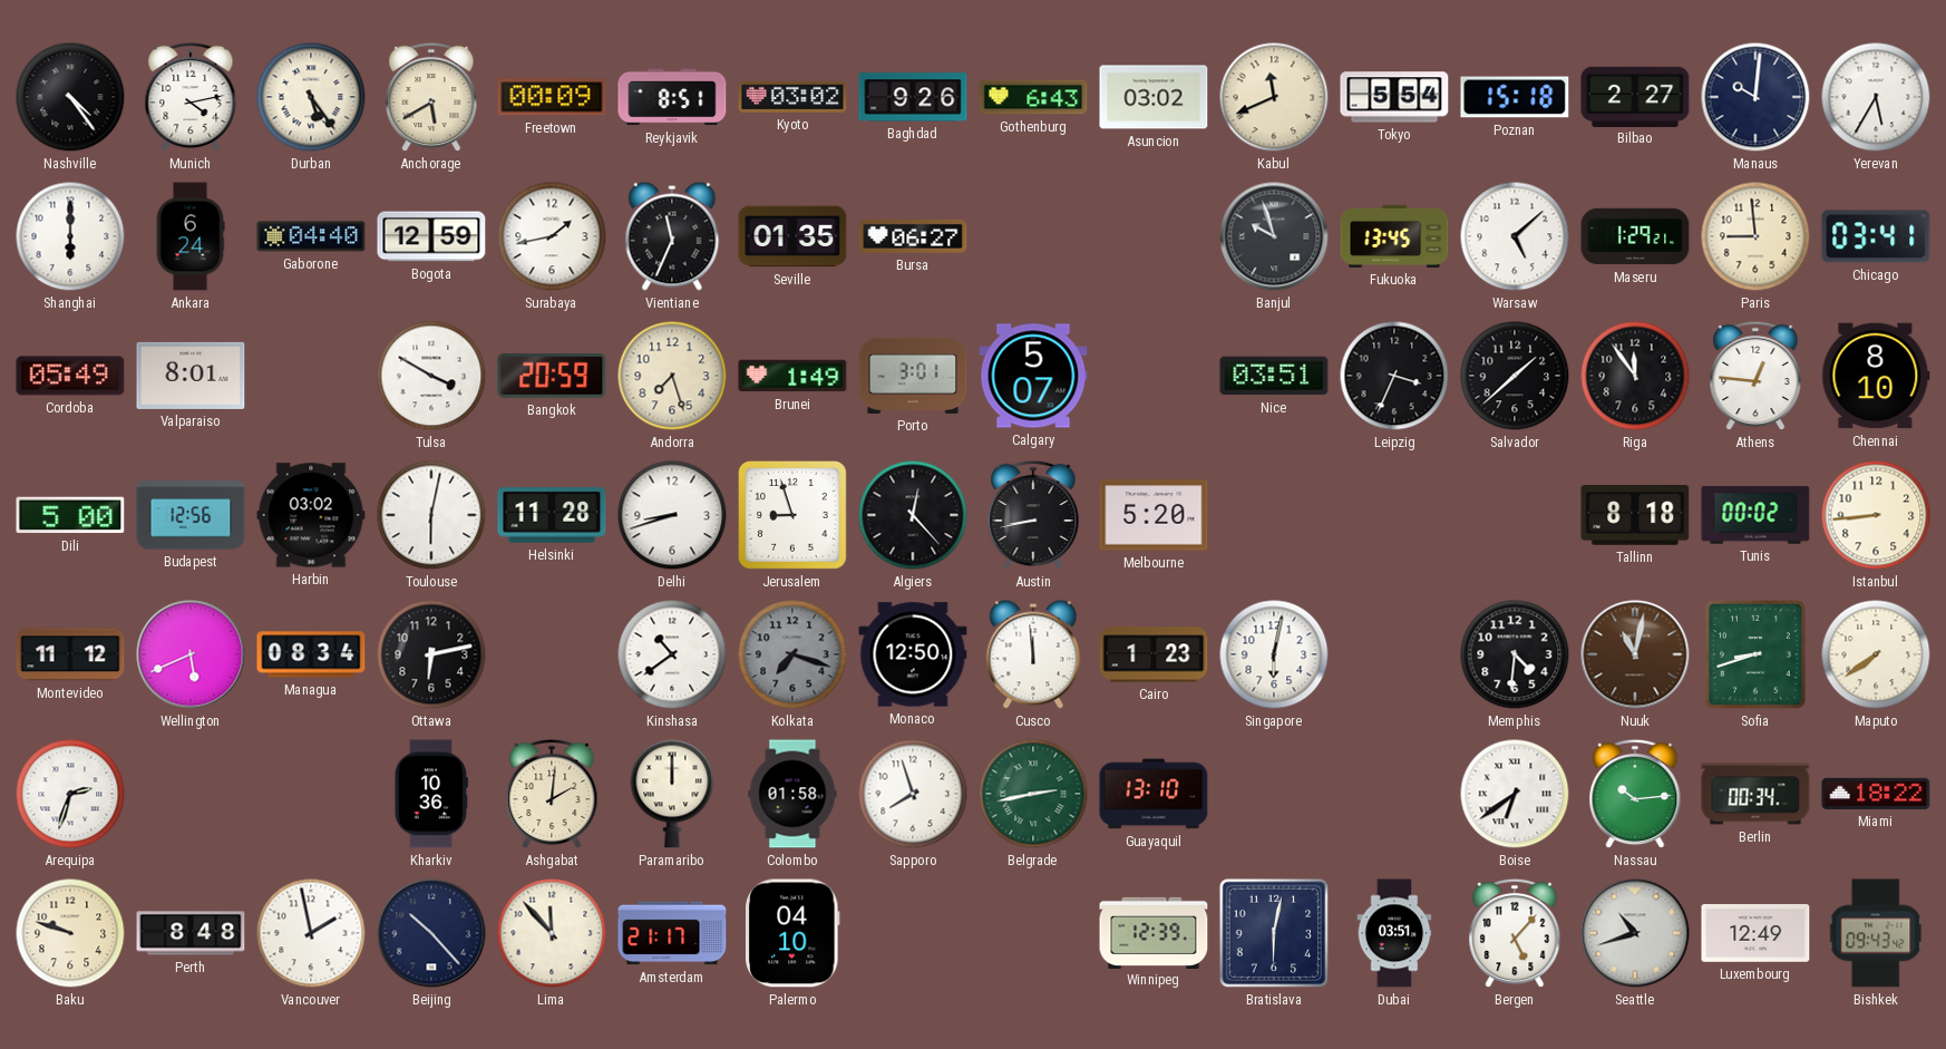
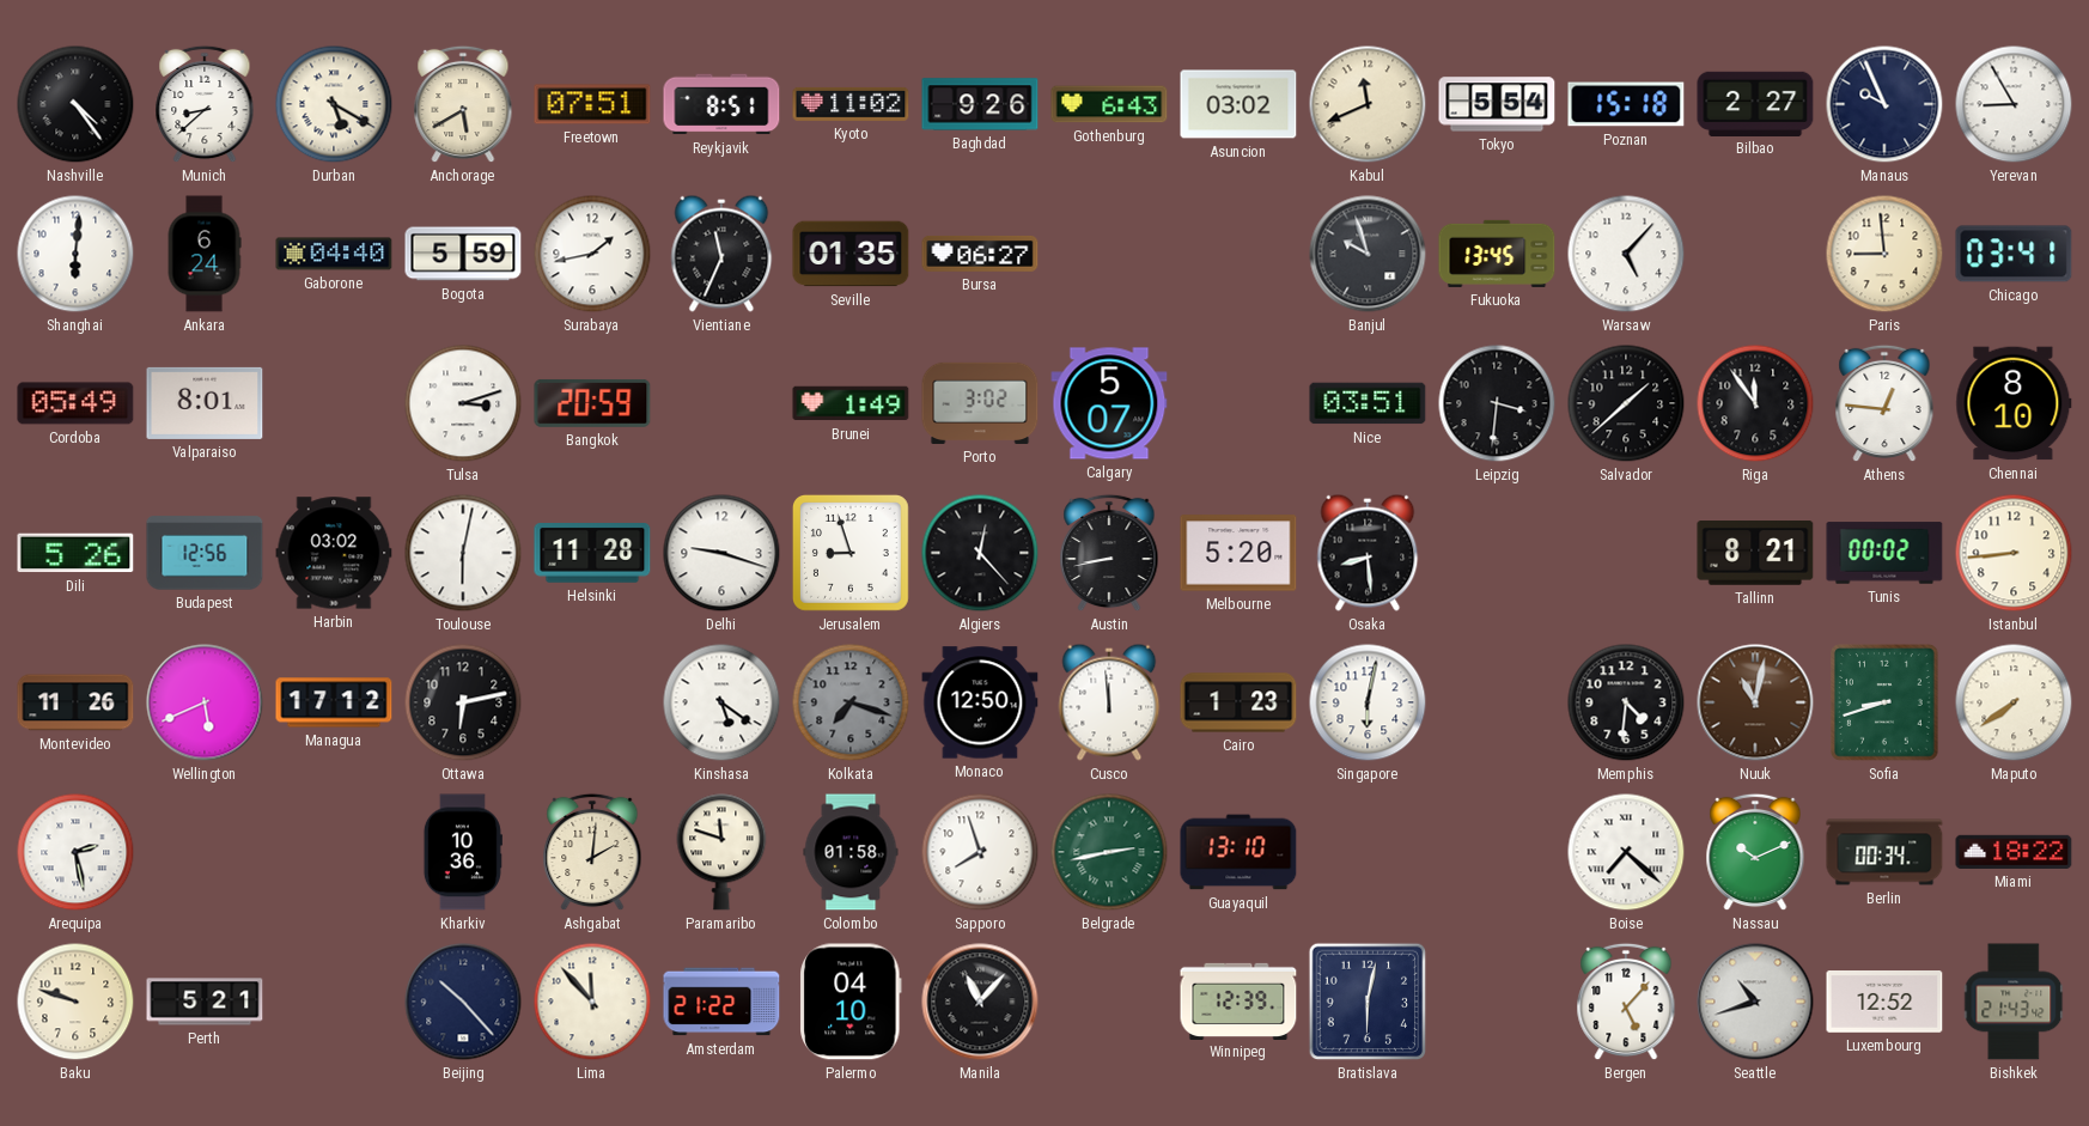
Munich: 4:13 -> 8:38
Durban: 5:24 -> 5:20
Freetown: 00:09 -> 07:51
Kyoto: 03:02 -> 11:02
Manaus: 10:01 -> 9:56
Yerevan: 5:35 -> 8:55
Shanghai: 6:00 -> 6:01
Bogota: 12:59 -> 5:59
Warsaw: 5:08 -> 5:07
Maseru: 1:29 -> none
Tulsa: 3:50 -> 3:12
Andorra: 7:27 -> none
Porto: 3:01 -> 3:02
Leipzig: 3:34 -> 3:31
Dili: 5:00 -> 5:26
Delhi: 8:42 -> 9:18
Osaka: none -> 8:29
Tallinn: 8:18 -> 8:21
Montevideo: 11:12 -> 11:26
Managua: 08:34 -> 17:12
Kinshasa: 10:39 -> 5:21
Arequipa: 2:33 -> 2:28
Paramaribo: 12:00 -> 11:48
Boise: 6:39 -> 7:22
Nassau: 10:14 -> 10:11
Perth: 8:48 -> 5:21
Vancouver: 1:58 -> none
Amsterdam: 21:17 -> 21:22
Manila: none -> 11:07
Dubai: 03:51 -> none
Luxembourg: 12:49 -> 12:52
Bishkek: 09:43 -> 21:43
